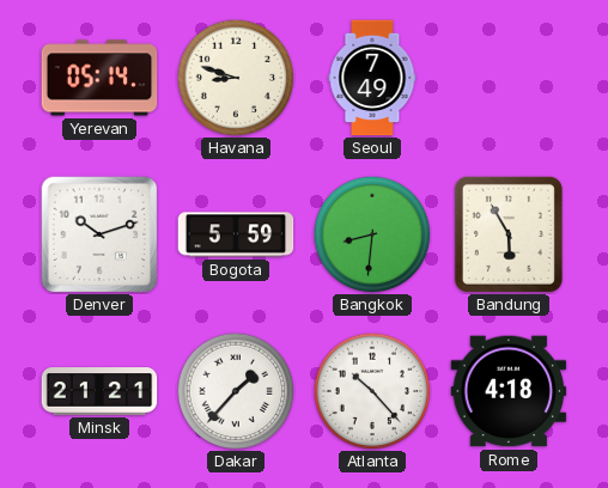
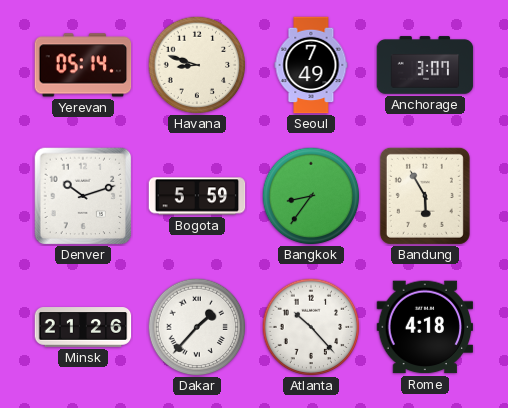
Anchorage: none -> 3:07
Bangkok: 8:31 -> 8:36
Minsk: 21:21 -> 21:26
